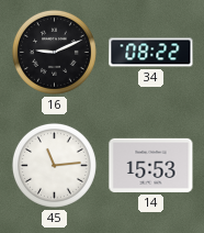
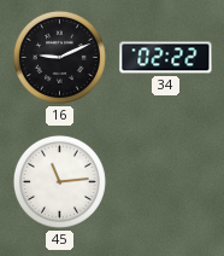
34: 08:22 -> 02:22
14: 15:53 -> none
